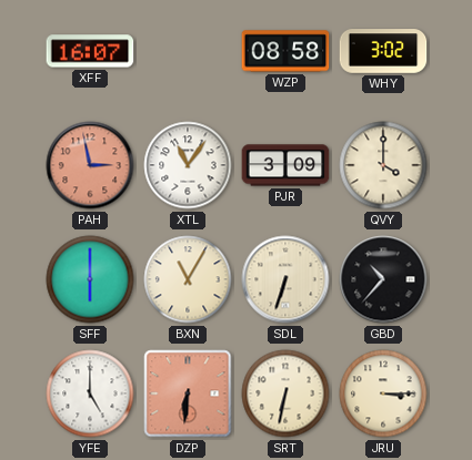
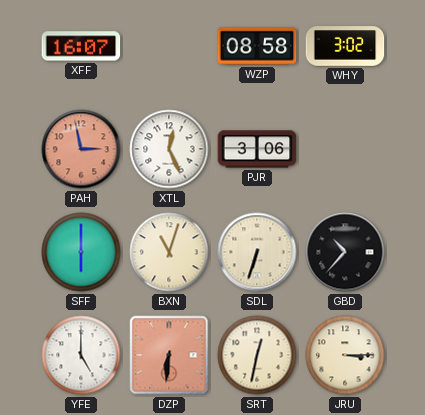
XTL: 11:06 -> 12:26
PJR: 3:09 -> 3:06
QVY: 4:00 -> none
BXN: 11:05 -> 11:03
SRT: 6:32 -> 12:32
